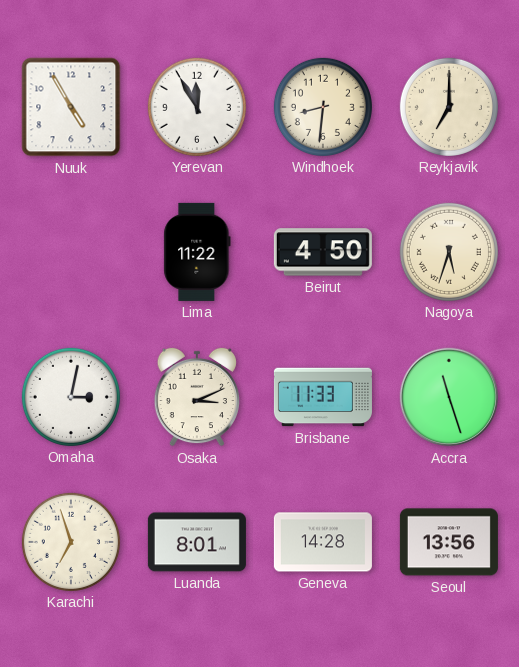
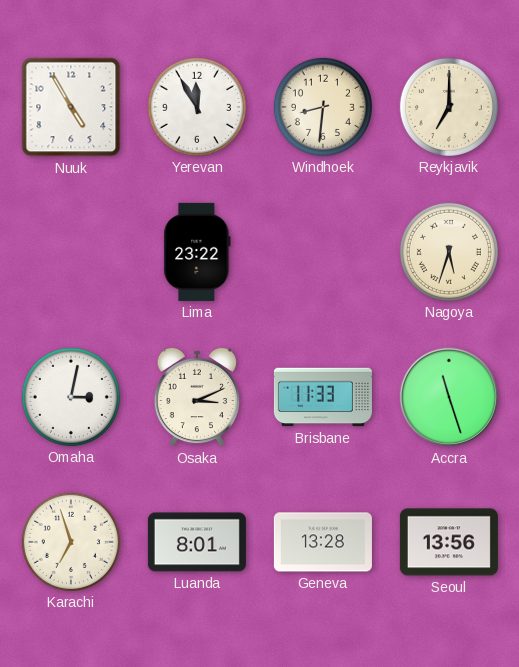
Lima: 11:22 -> 23:22
Beirut: 4:50 -> none
Geneva: 14:28 -> 13:28
